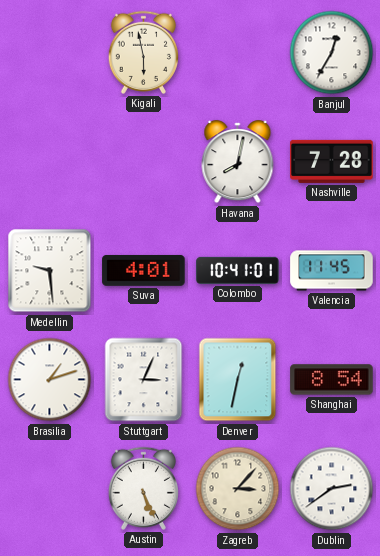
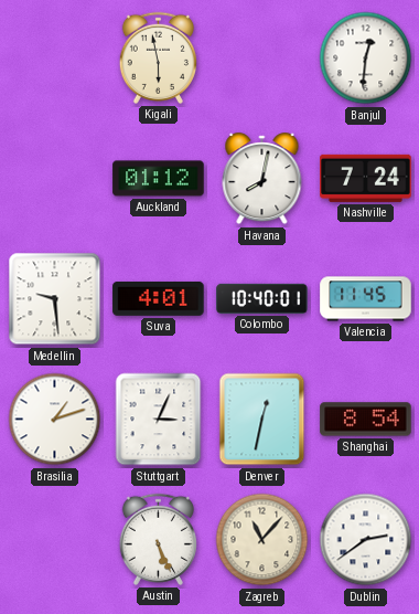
Banjul: 12:35 -> 12:31
Auckland: none -> 01:12
Nashville: 7:28 -> 7:24
Colombo: 10:41 -> 10:40
Zagreb: 3:07 -> 11:07
